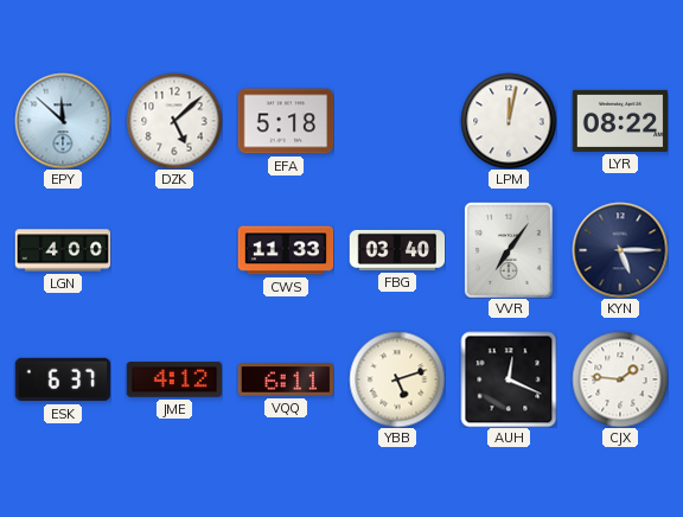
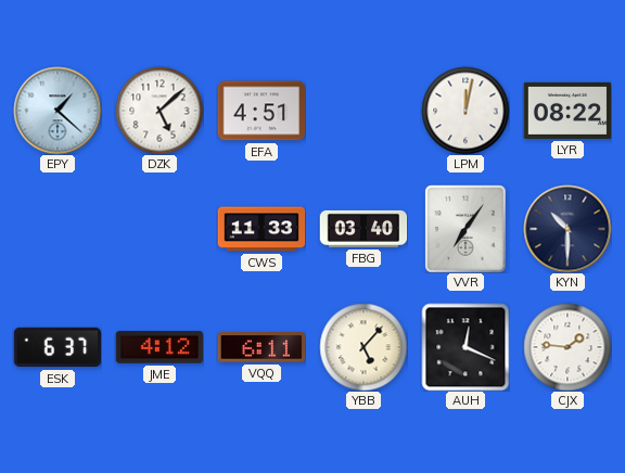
EPY: 11:52 -> 1:22
EFA: 5:18 -> 4:51
LGN: 4:00 -> none
KYN: 5:15 -> 10:30
YBB: 5:12 -> 5:07
